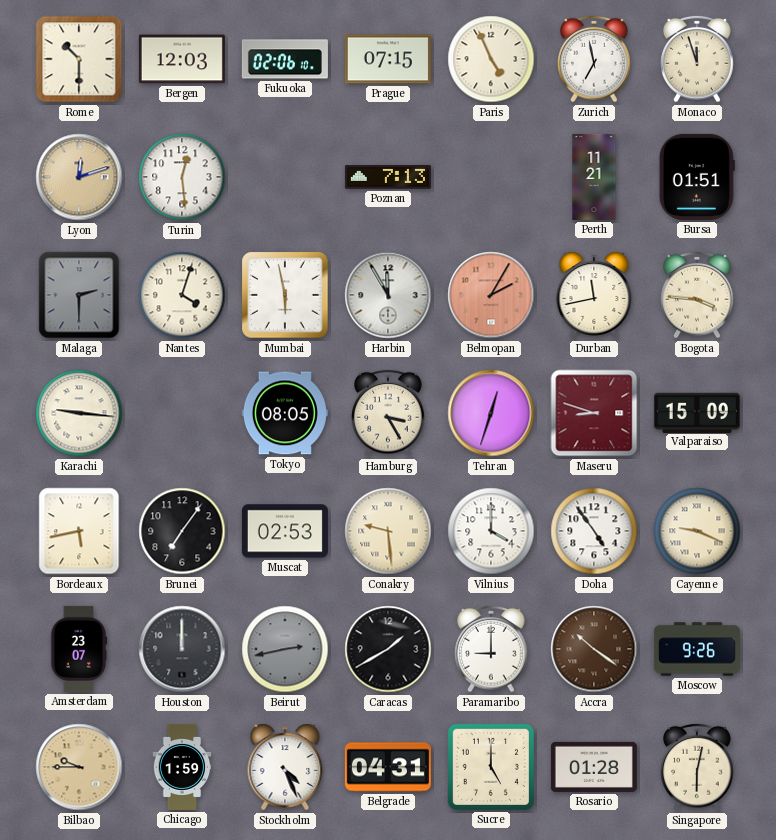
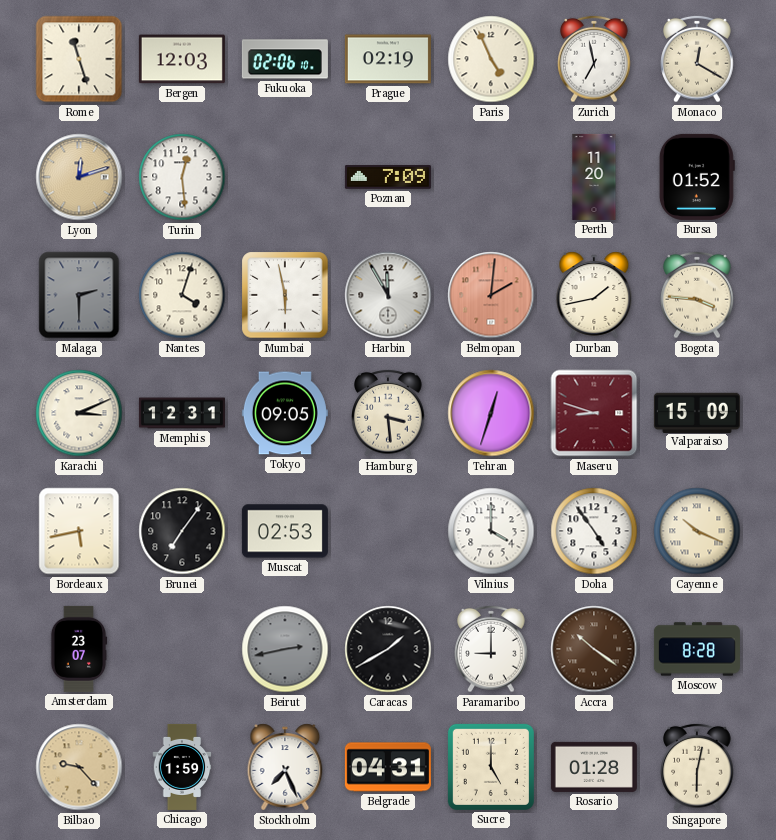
Rome: 10:30 -> 11:27
Prague: 07:15 -> 02:19
Monaco: 11:57 -> 12:20
Poznan: 7:13 -> 7:09
Perth: 11:21 -> 11:20
Bursa: 01:51 -> 01:52
Belmopan: 2:05 -> 2:01
Durban: 11:43 -> 1:43
Karachi: 9:16 -> 3:11
Memphis: none -> 12:31
Tokyo: 08:05 -> 09:05
Hamburg: 3:25 -> 3:29
Conakry: 9:29 -> none
Cayenne: 9:19 -> 10:19
Houston: 12:00 -> none
Moscow: 9:26 -> 8:28
Bilbao: 9:45 -> 9:23
Stockholm: 4:26 -> 7:26
